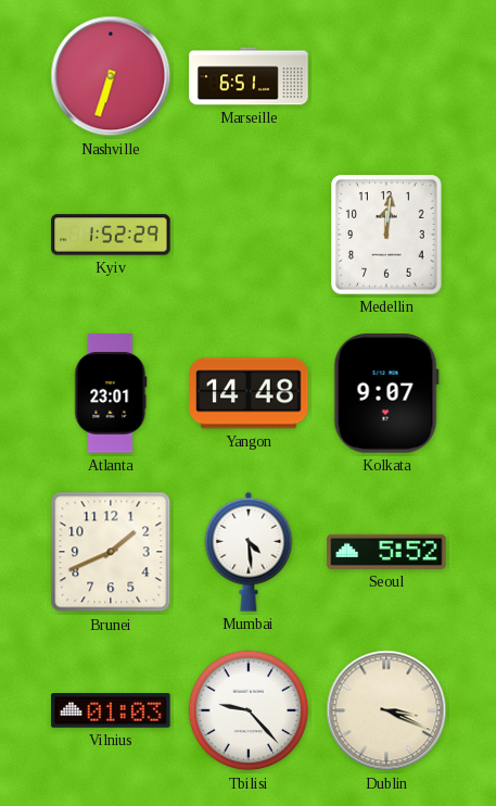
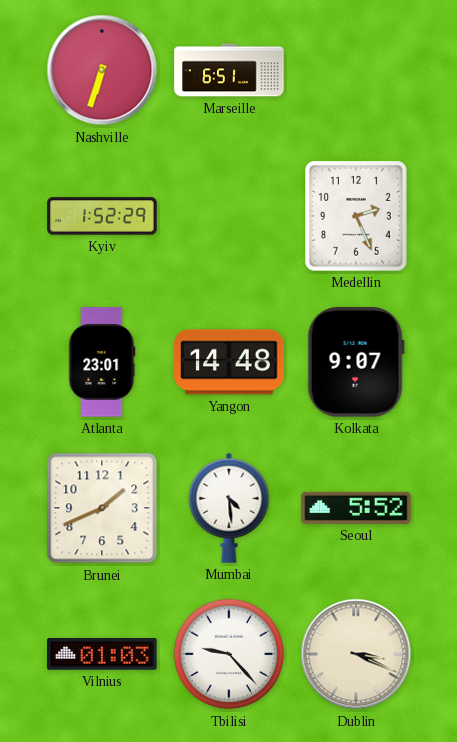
Medellin: 12:01 -> 2:26
